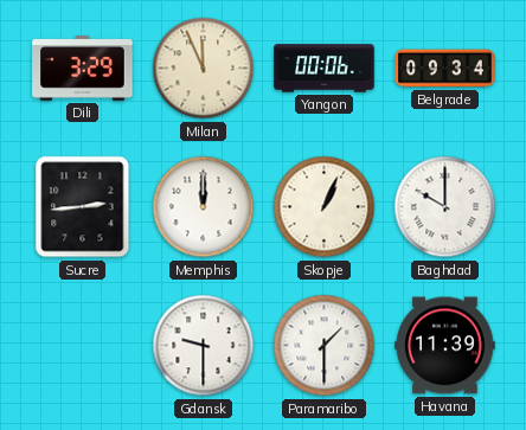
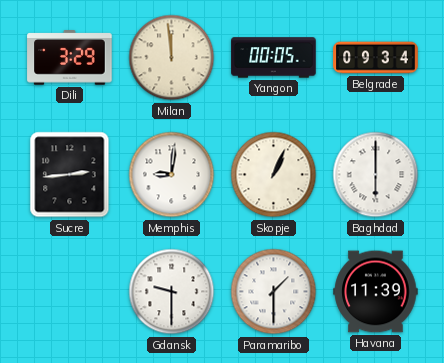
Milan: 11:56 -> 11:59
Yangon: 00:06 -> 00:05
Memphis: 12:00 -> 9:01
Baghdad: 10:00 -> 6:00
